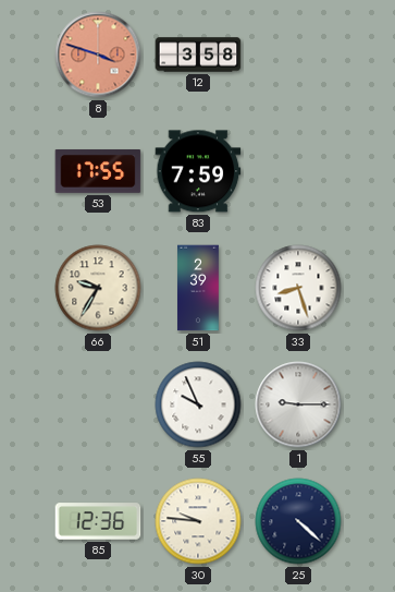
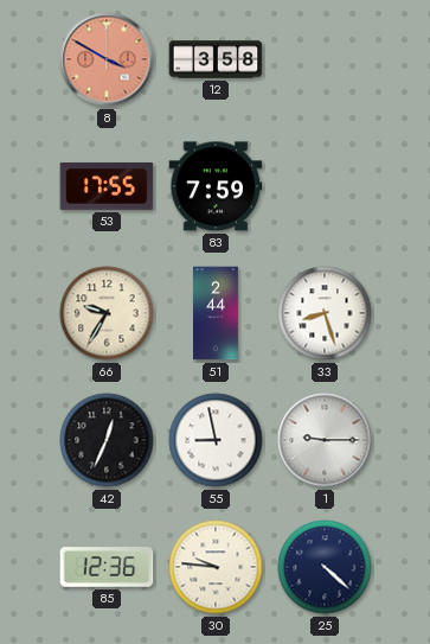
8: 3:48 -> 3:50
51: 2:39 -> 2:44
42: none -> 12:34
55: 9:56 -> 8:58
